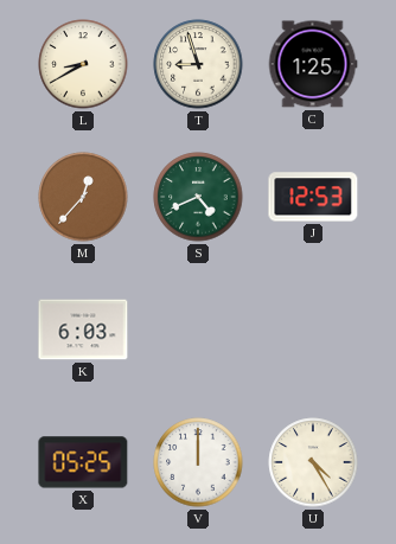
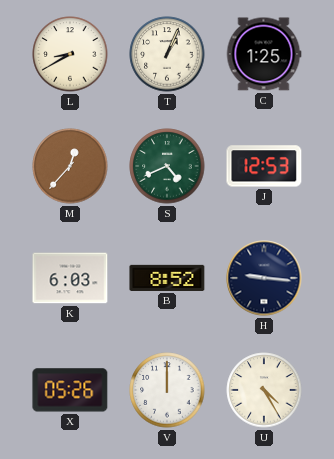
T: 8:57 -> 1:04
B: none -> 8:52
H: none -> 9:16
X: 05:25 -> 05:26
